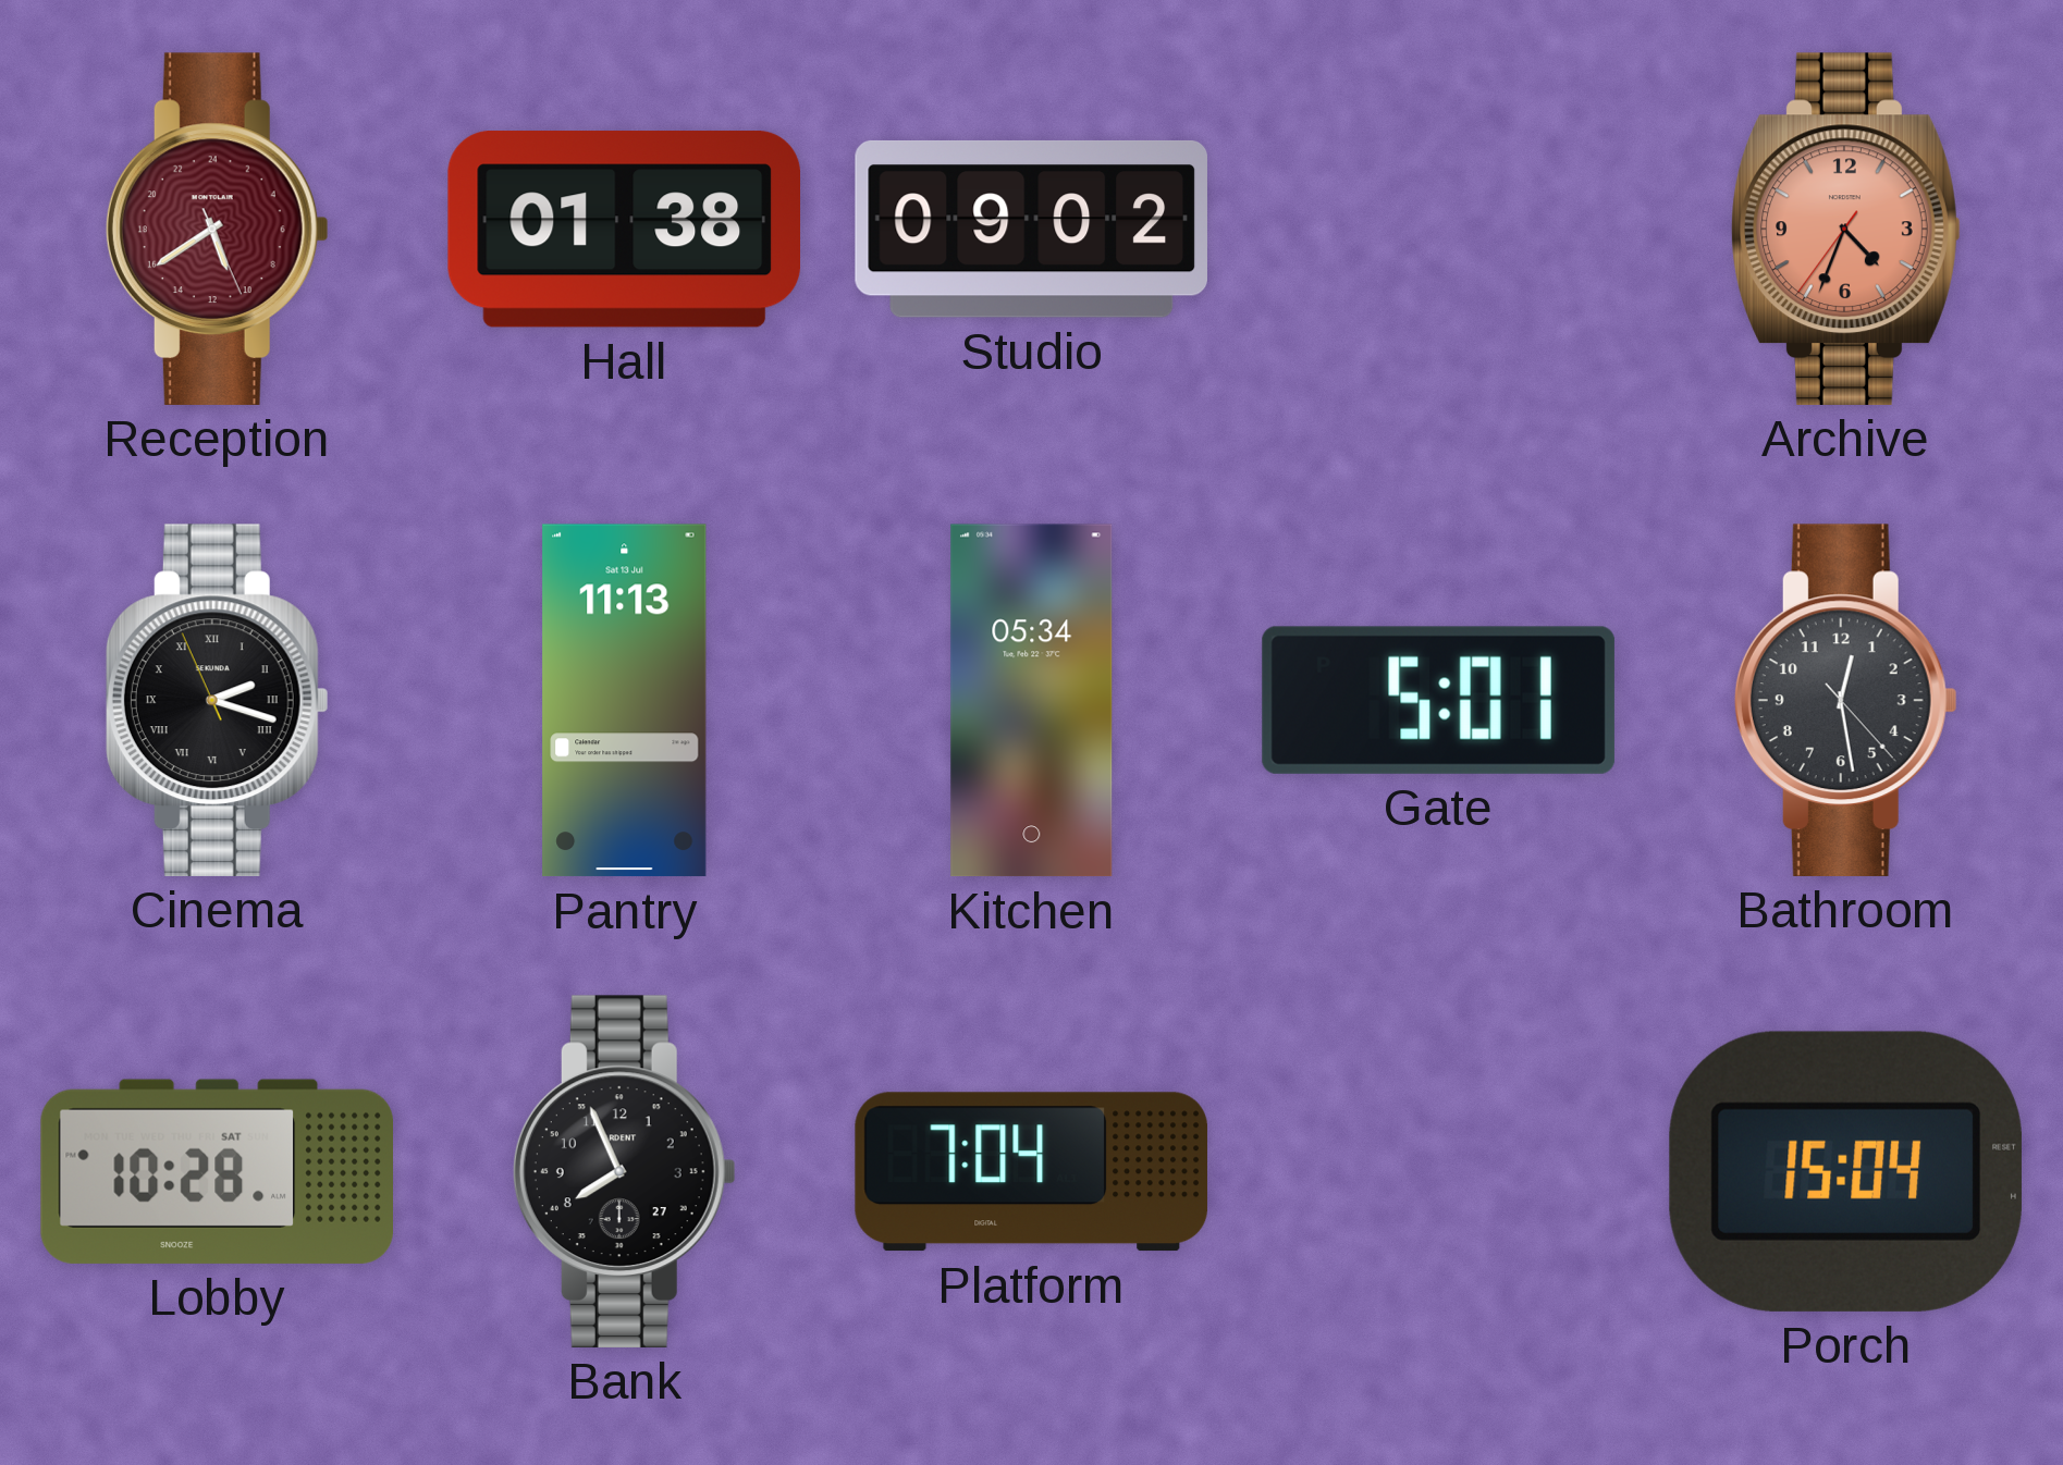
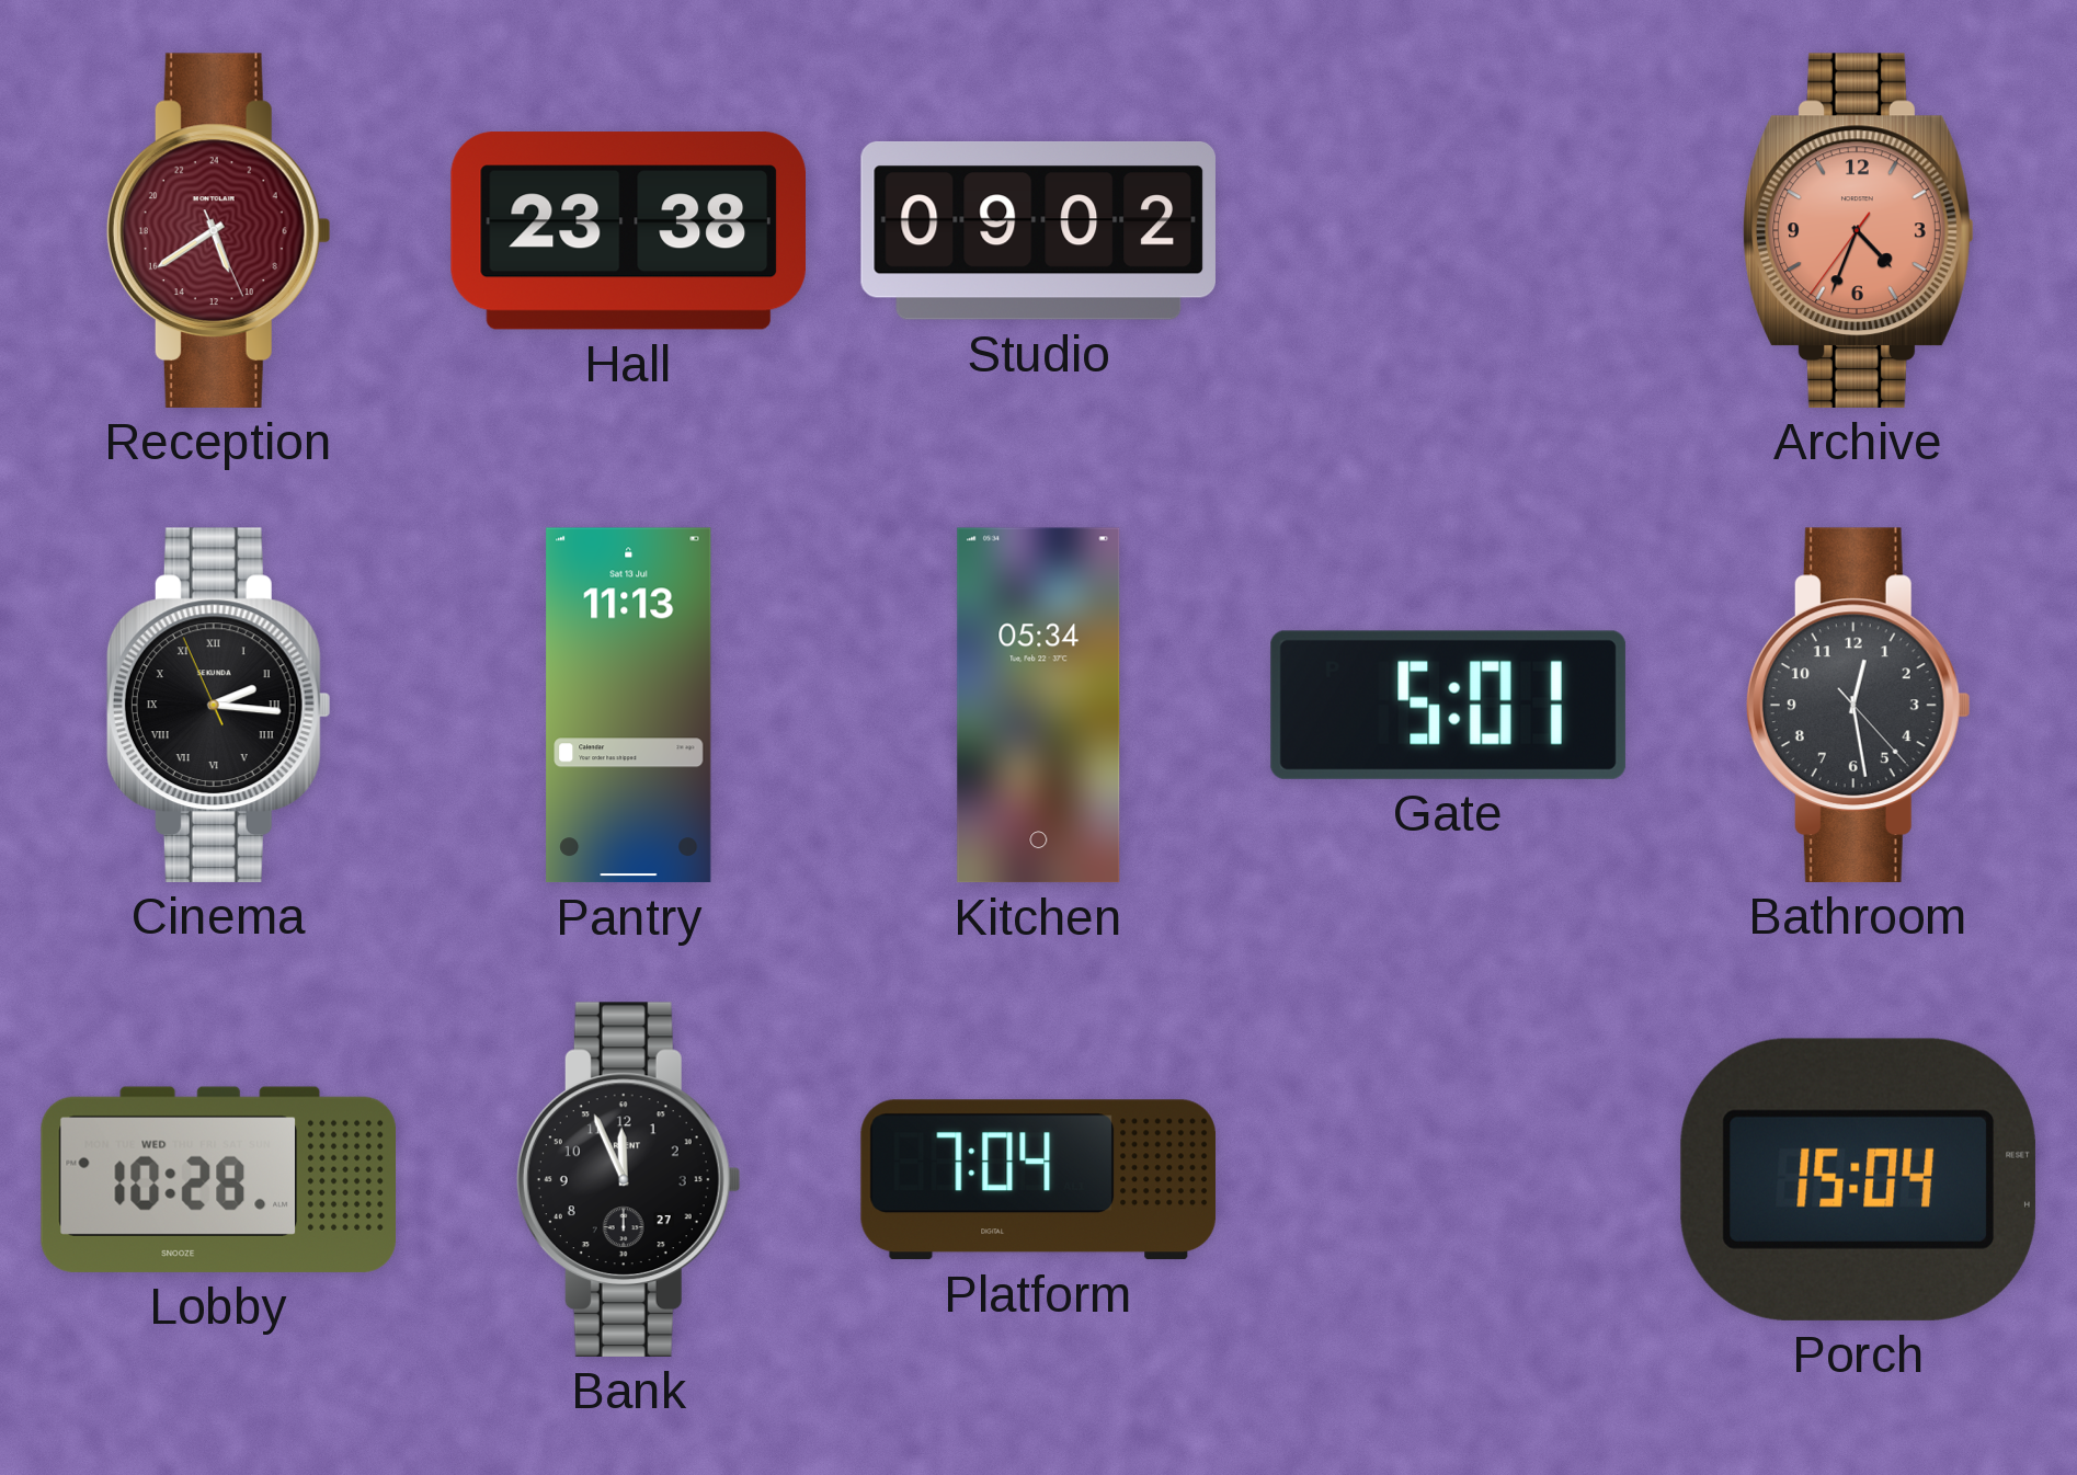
Hall: 01:38 -> 23:38
Cinema: 2:17 -> 2:15
Lobby date: SAT -> WED
Bank: 7:56 -> 11:56
